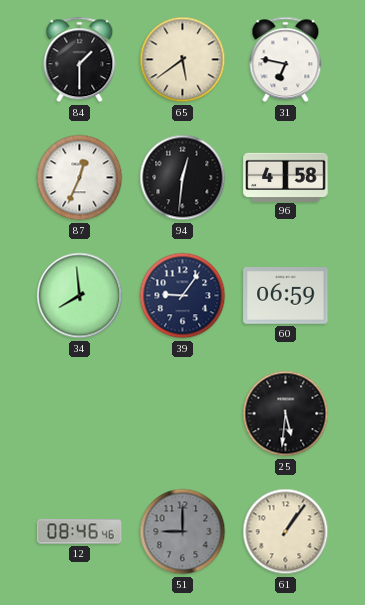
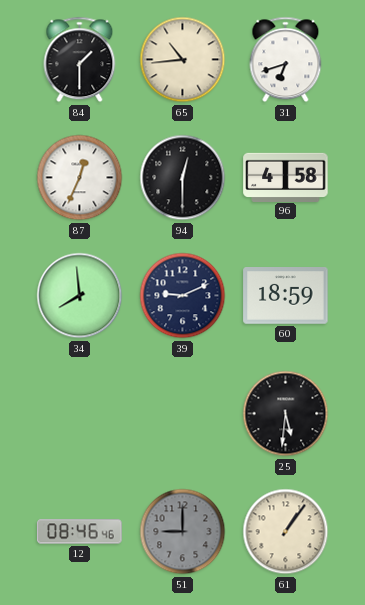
65: 5:39 -> 10:44
31: 6:47 -> 6:42
94: 12:31 -> 12:30
39: 9:06 -> 9:11
60: 06:59 -> 18:59
